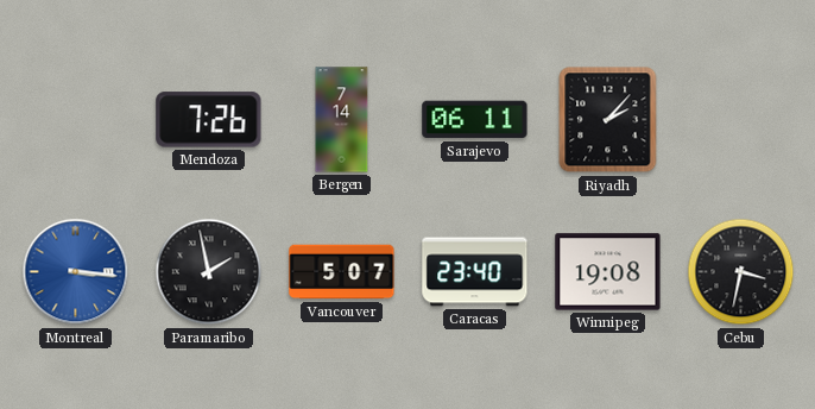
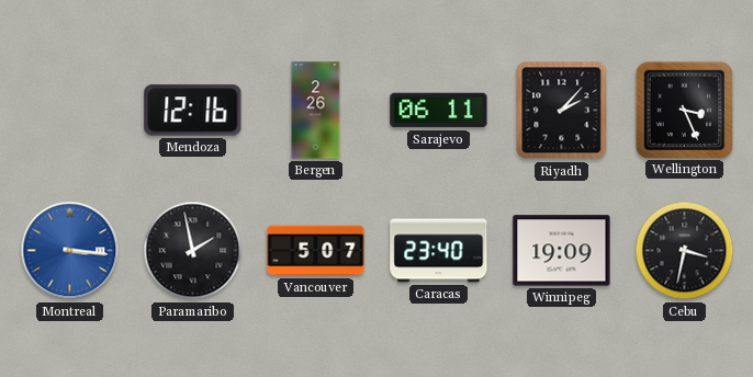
Mendoza: 7:26 -> 12:16
Bergen: 7:14 -> 2:26
Wellington: none -> 3:26
Winnipeg: 19:08 -> 19:09
